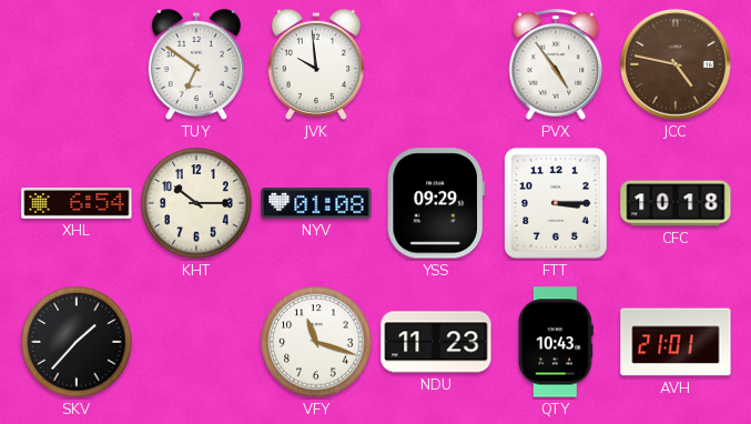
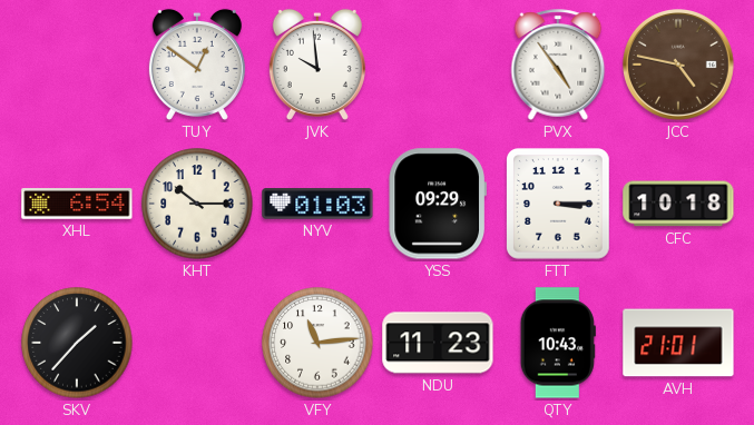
TUY: 6:51 -> 12:51
NYV: 01:08 -> 01:03
VFY: 11:18 -> 11:14
